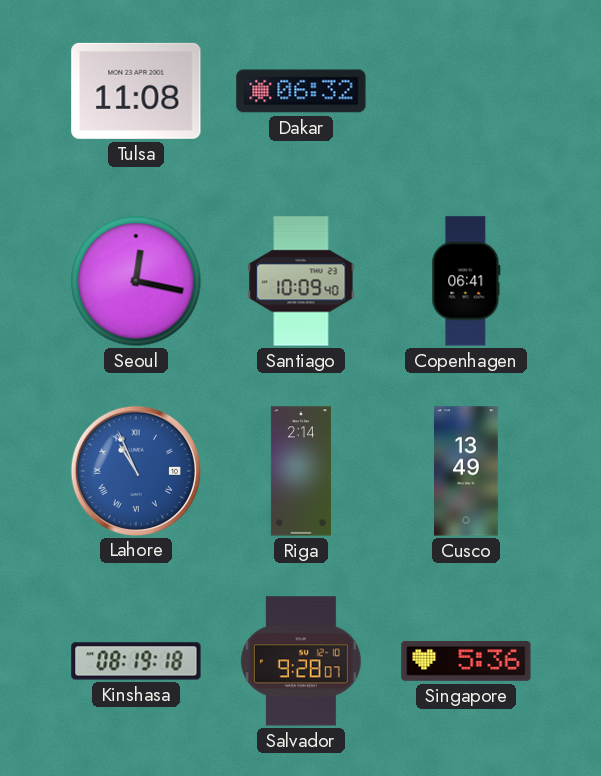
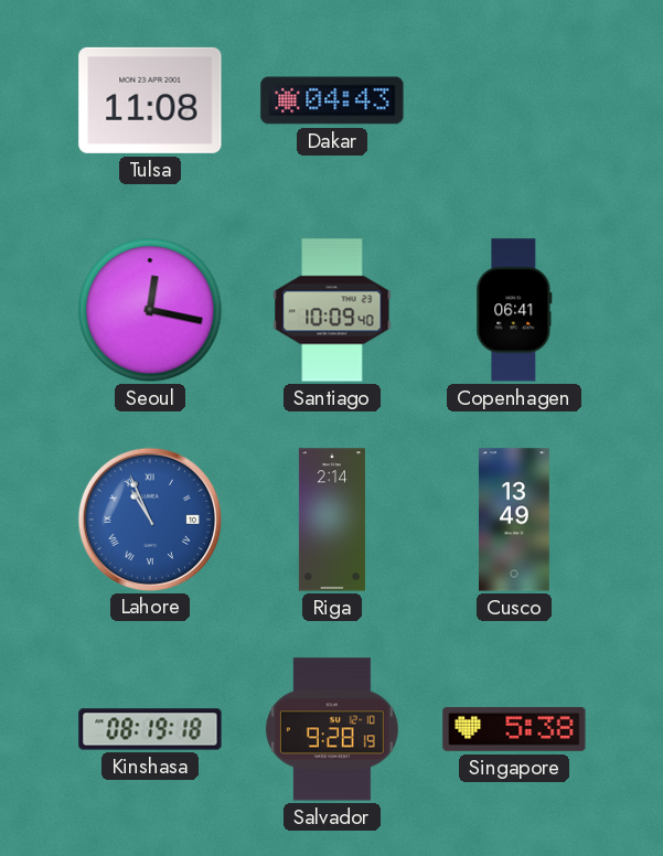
Dakar: 06:32 -> 04:43
Salvador: 9:28:07 -> 9:28:19
Singapore: 5:36 -> 5:38
